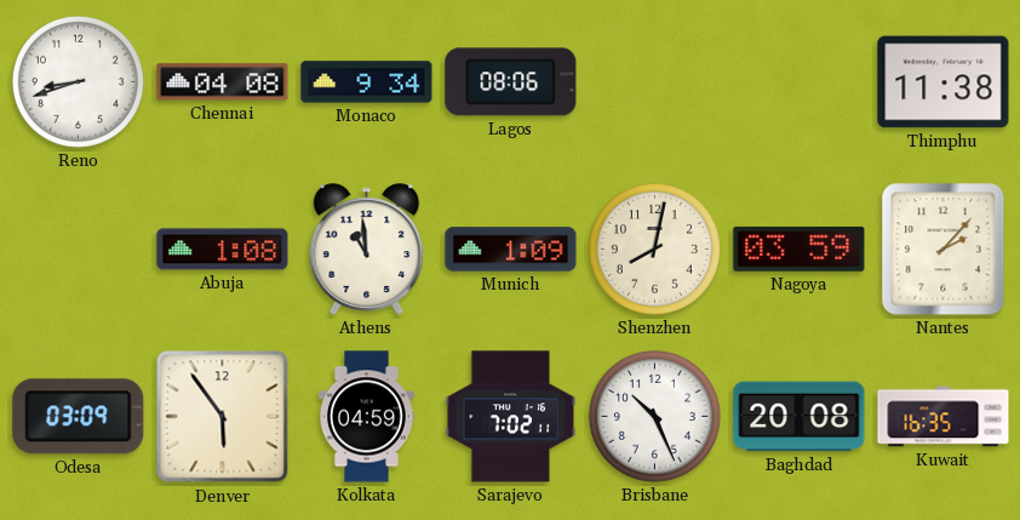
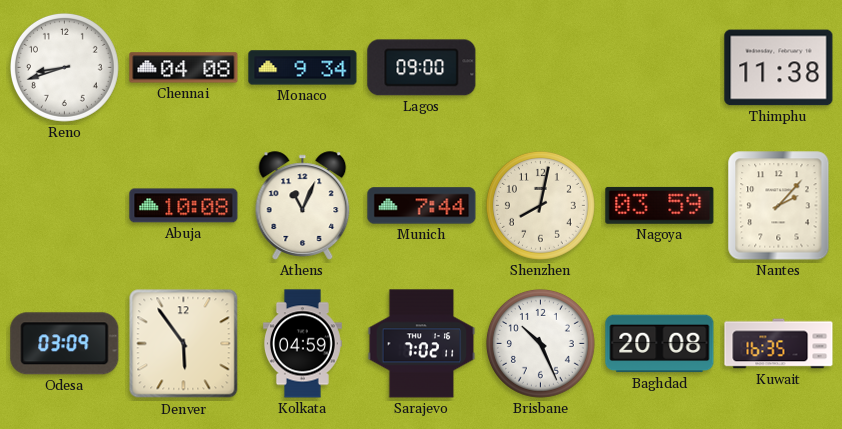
Lagos: 08:06 -> 09:00
Abuja: 1:08 -> 10:08
Athens: 10:59 -> 11:04
Munich: 1:09 -> 7:44
